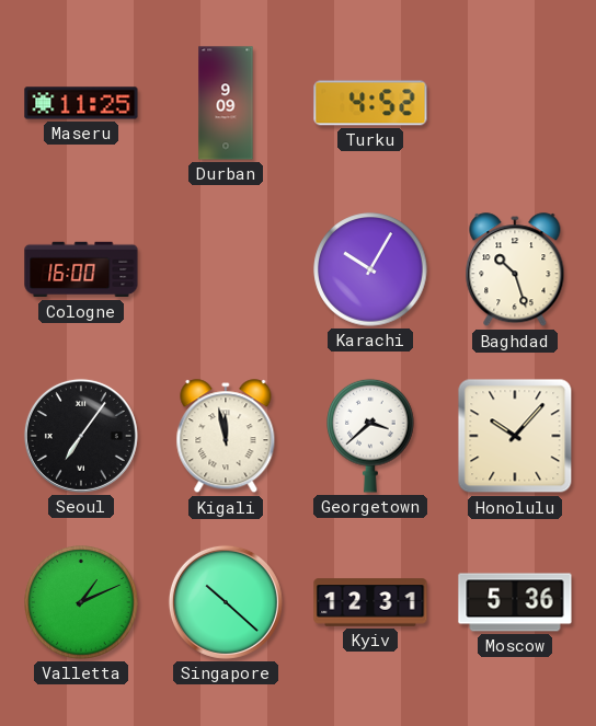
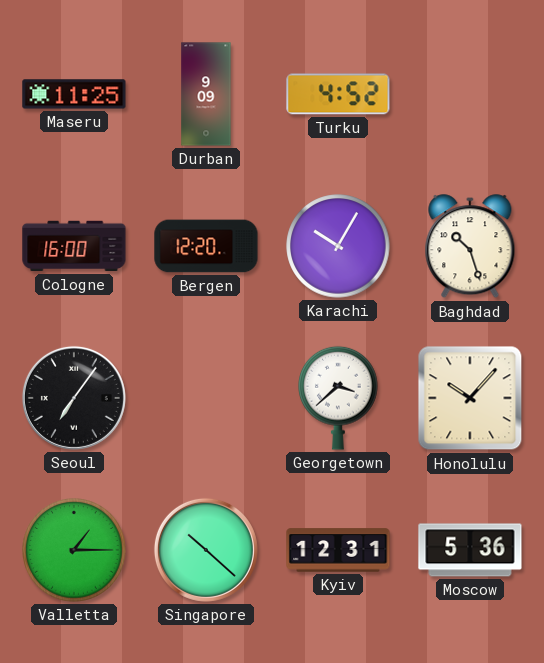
Bergen: none -> 12:20
Kigali: 11:58 -> none
Valletta: 1:11 -> 1:15
